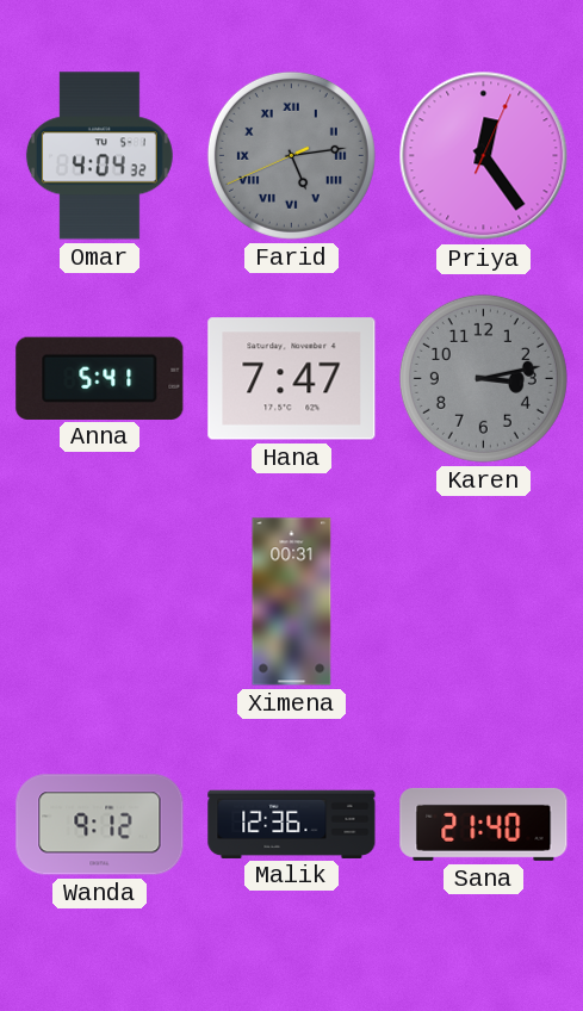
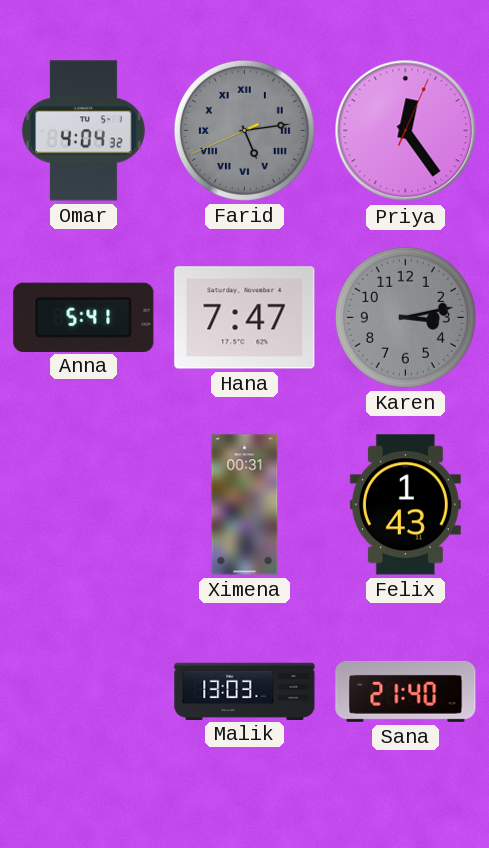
Felix: none -> 1:43
Wanda: 9:12 -> none
Malik: 12:36 -> 13:03
